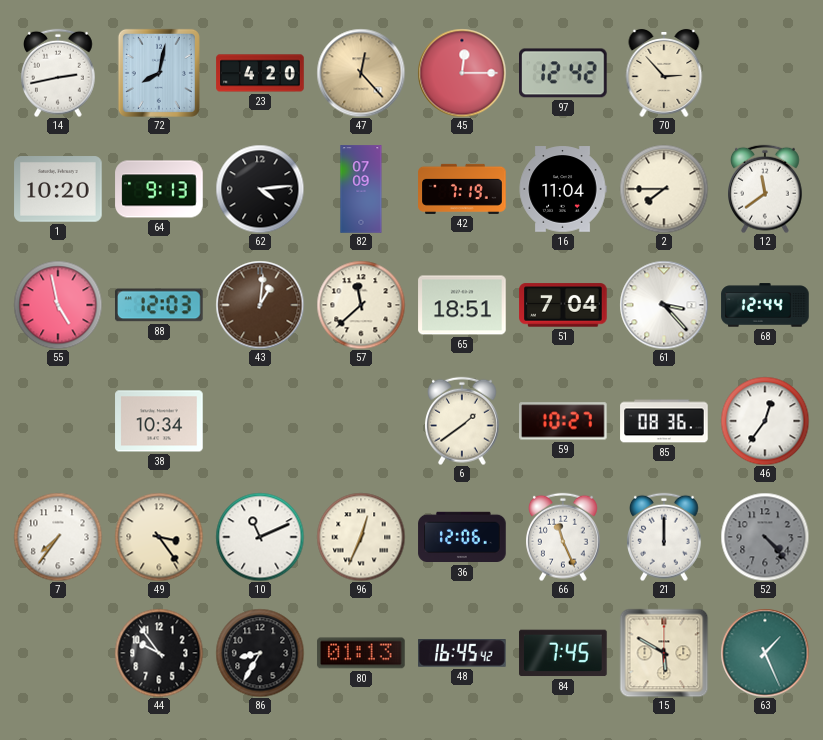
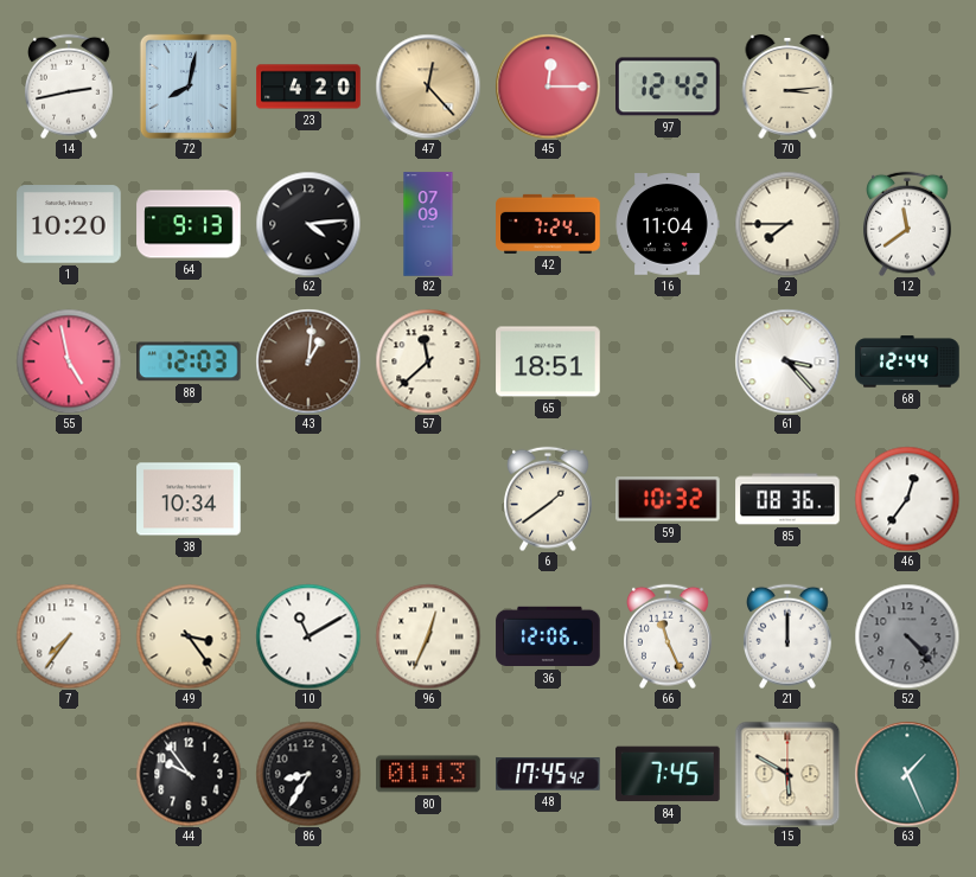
70: 2:53 -> 3:14
42: 7:19 -> 7:24
51: 7:04 -> none
59: 10:27 -> 10:32
10: 11:11 -> 11:10
48: 16:45 -> 17:45
